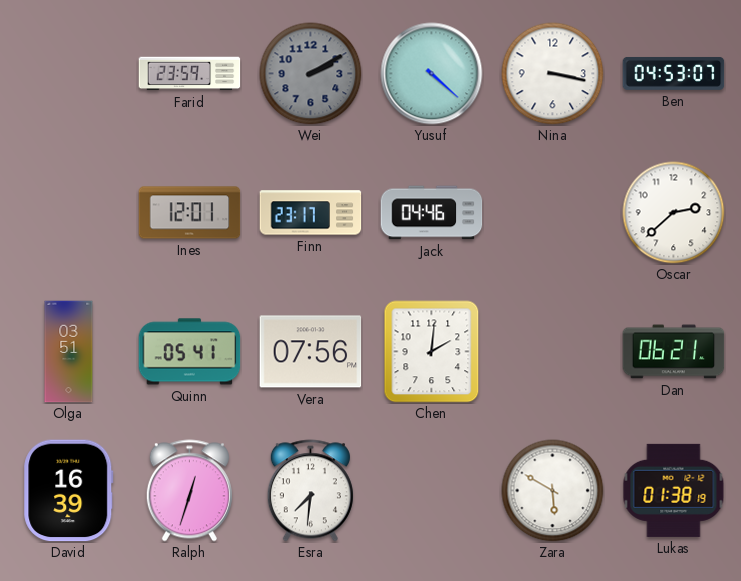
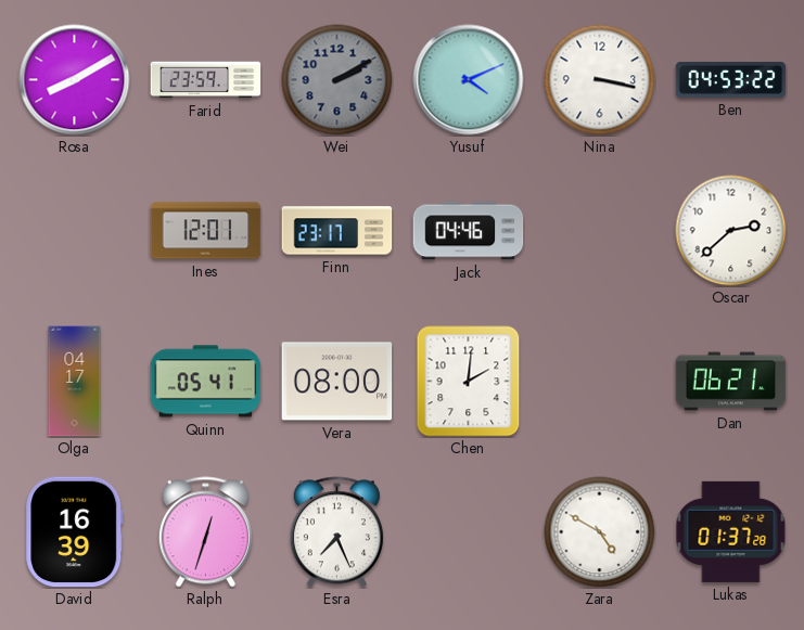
Rosa: none -> 8:10
Yusuf: 4:22 -> 4:11
Ben: 04:53:07 -> 04:53:22
Olga: 03:51 -> 04:17
Vera: 07:56 -> 08:00
Esra: 7:31 -> 7:26
Zara: 5:50 -> 4:50
Lukas: 01:38 -> 01:37
